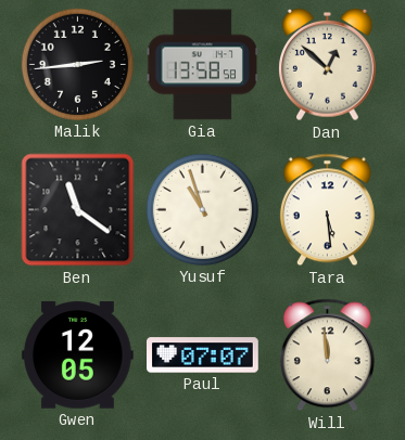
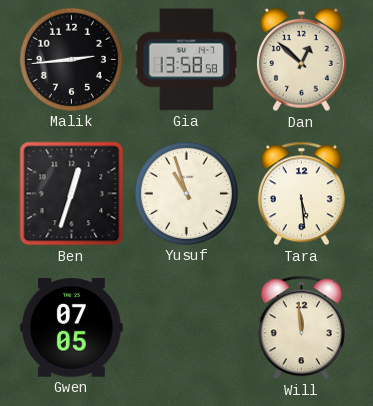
Ben: 11:21 -> 12:33
Gwen: 12:05 -> 07:05
Paul: 07:07 -> none
